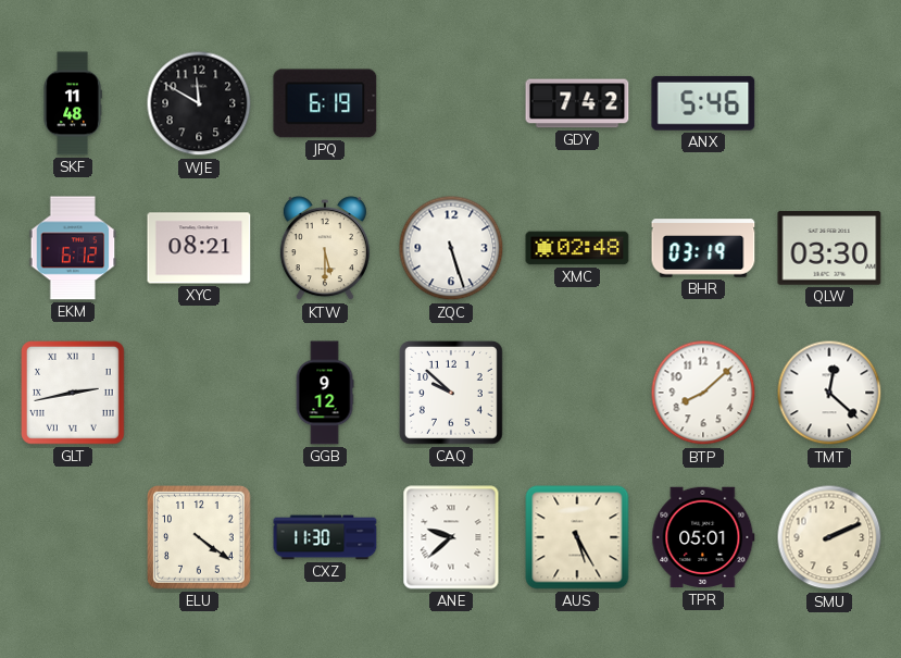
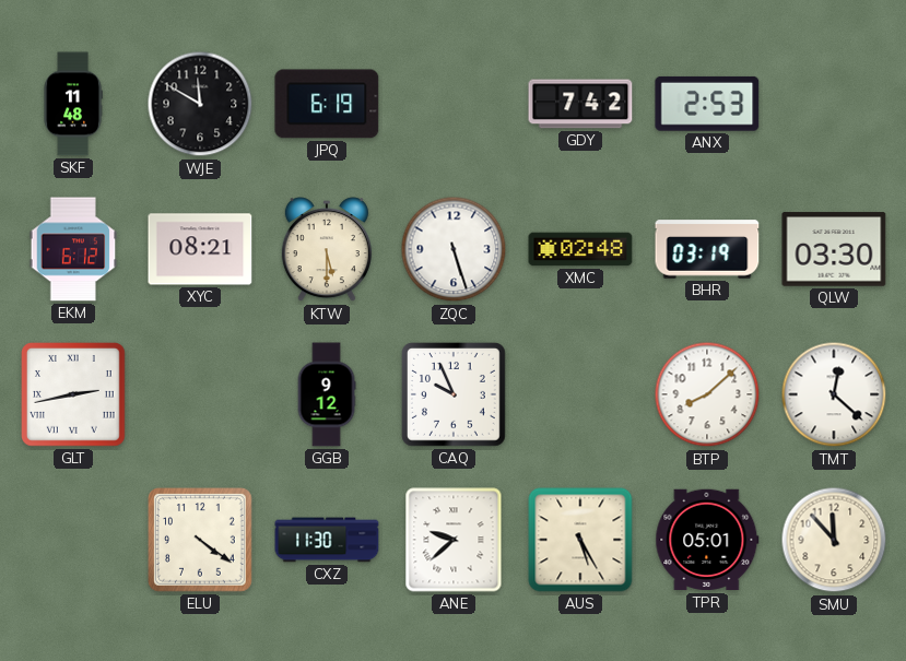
ANX: 5:46 -> 2:53
CAQ: 9:52 -> 9:56
SMU: 2:11 -> 11:53
